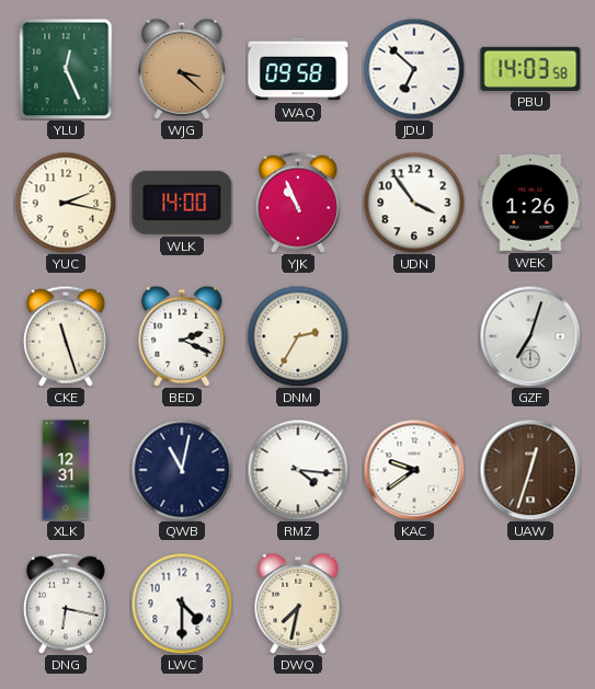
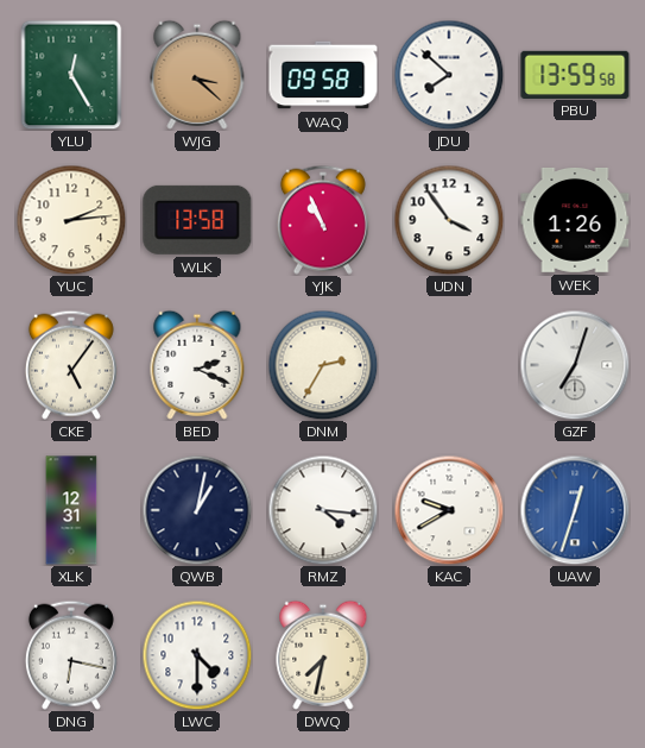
YLU: 12:26 -> 12:25
JDU: 6:52 -> 7:52
PBU: 14:03 -> 13:59
YUC: 2:17 -> 2:14
WLK: 14:00 -> 13:58
CKE: 11:27 -> 5:06
QWB: 11:02 -> 1:02
KAC: 9:39 -> 9:40
UAW dial: brown -> blue
